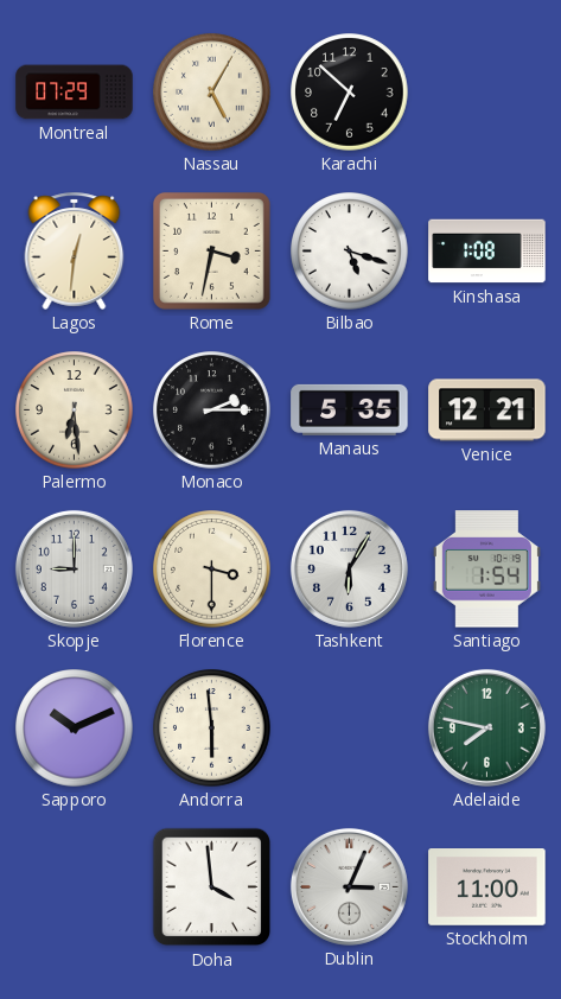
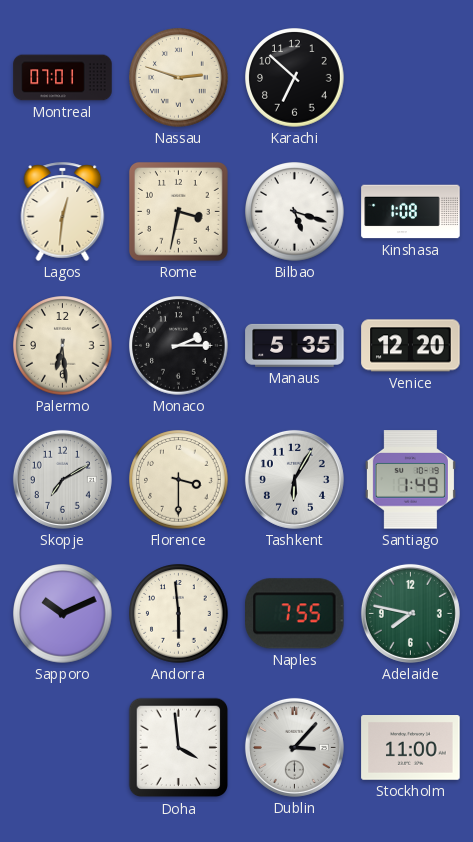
Montreal: 07:29 -> 07:01
Nassau: 5:05 -> 2:48
Venice: 12:21 -> 12:20
Skopje: 9:00 -> 7:10
Santiago: 1:54 -> 1:49
Naples: none -> 7:55
Dublin: 3:04 -> 3:07
